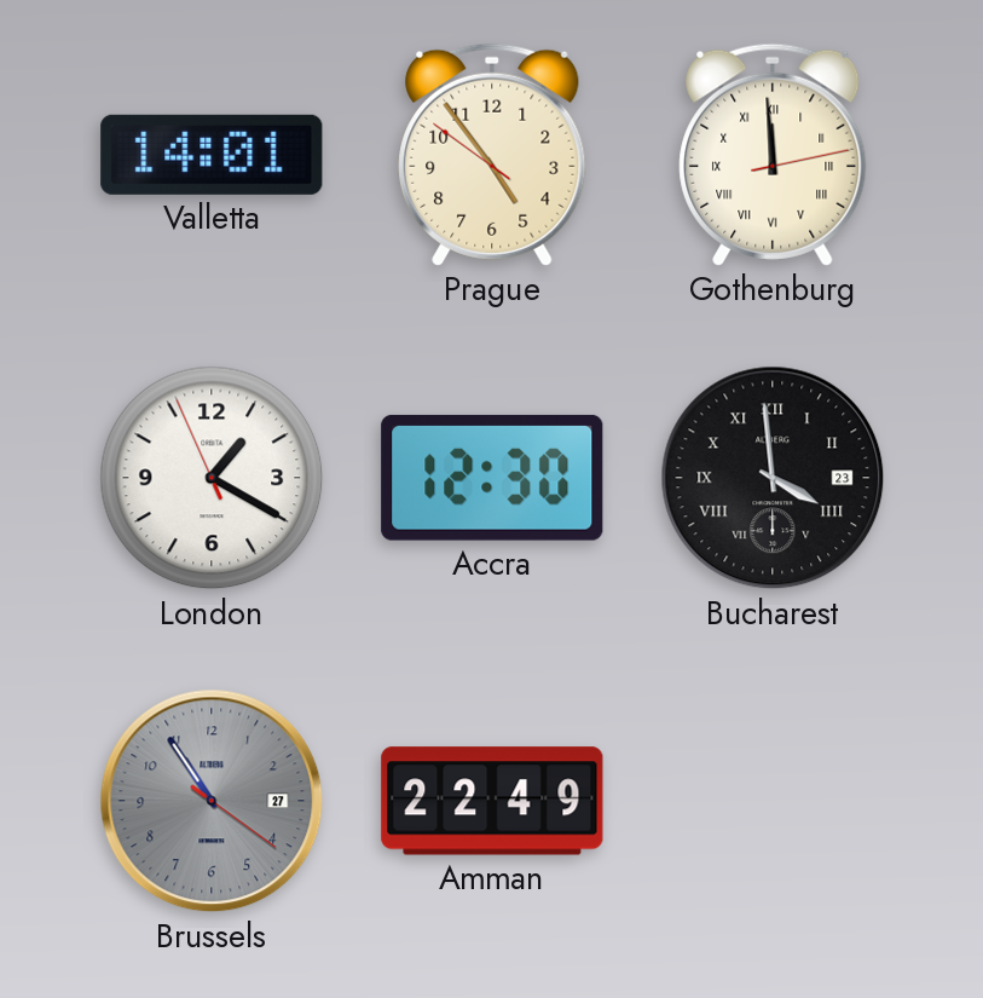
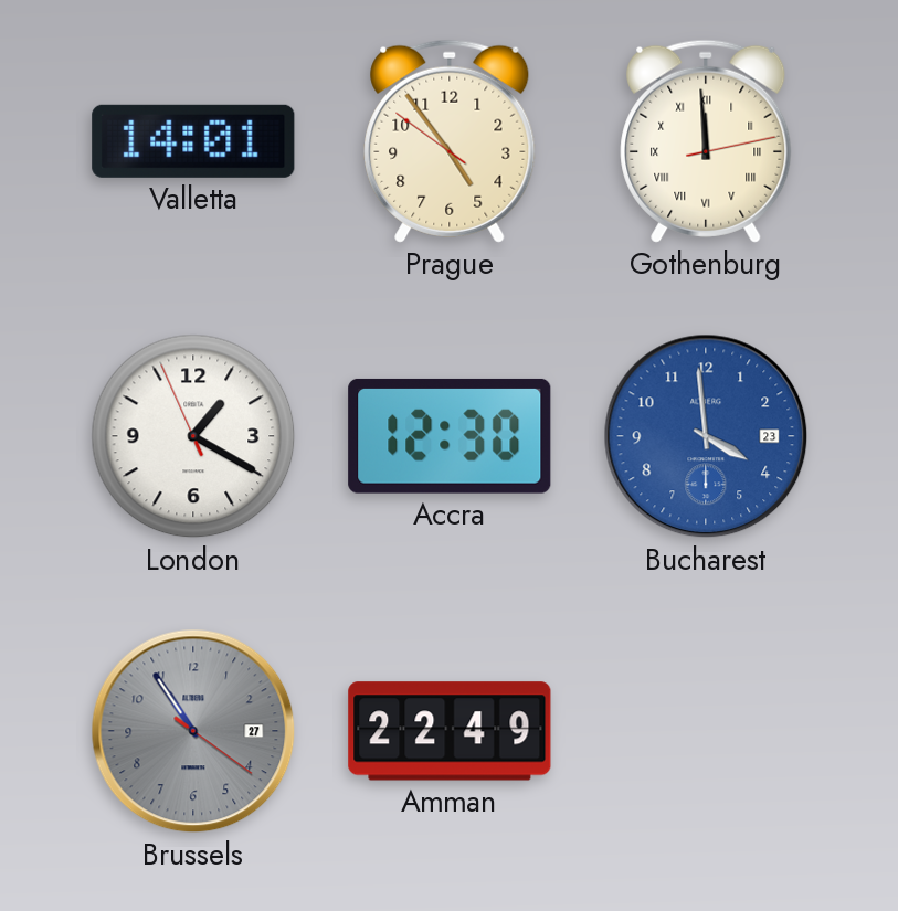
Bucharest dial: black -> blue
Bucharest numerals: Roman -> Arabic
